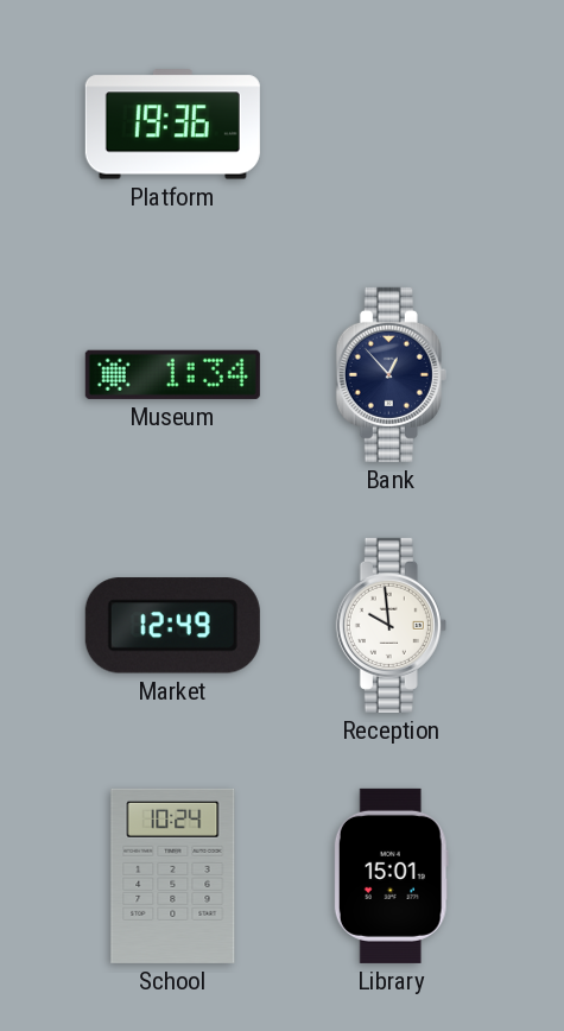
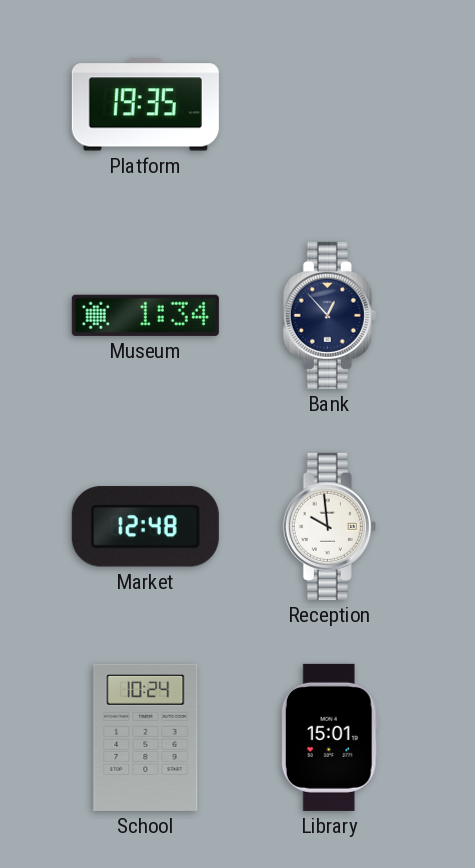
Platform: 19:36 -> 19:35
Market: 12:49 -> 12:48
